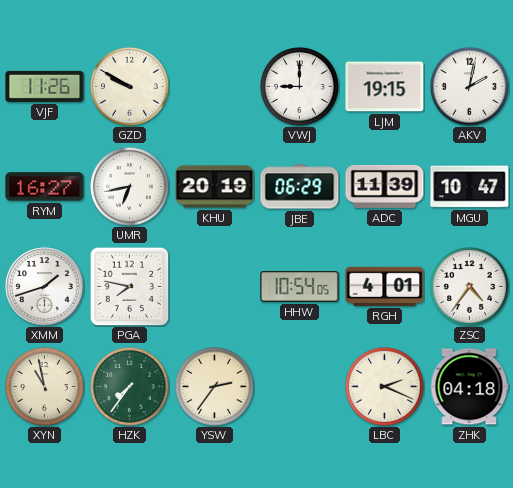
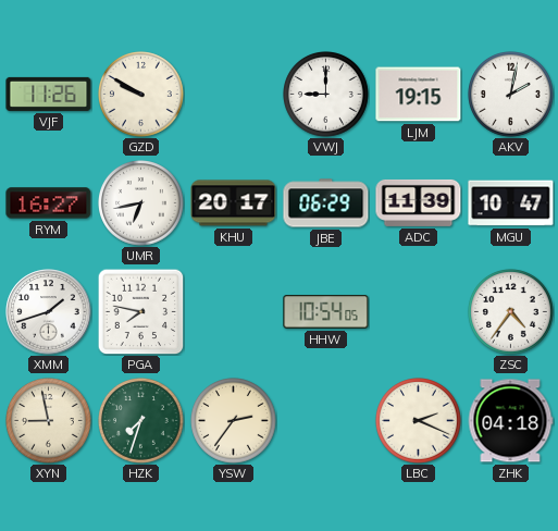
KHU: 20:19 -> 20:17
RGH: 4:01 -> none
XYN: 10:58 -> 8:58
HZK: 7:36 -> 7:33
